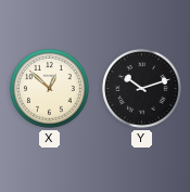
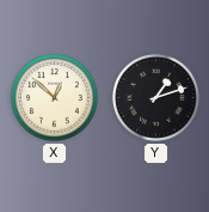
Y: 10:12 -> 1:12
